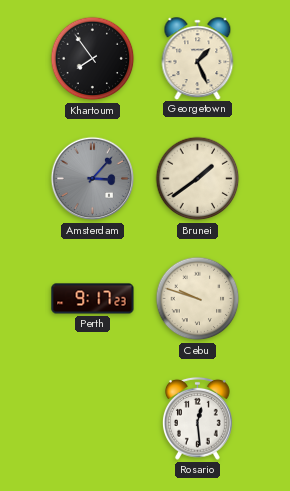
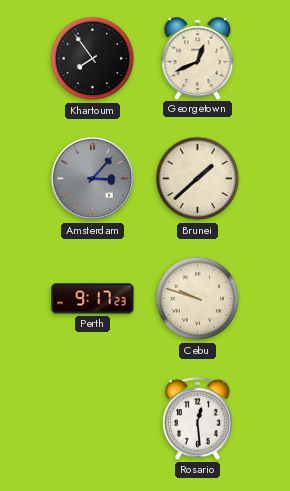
Georgetown: 1:26 -> 12:41
Brunei: 1:39 -> 1:38
